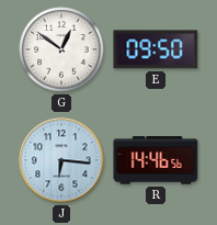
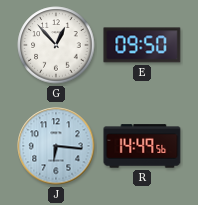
G: 12:51 -> 12:53
R: 14:46 -> 14:49
